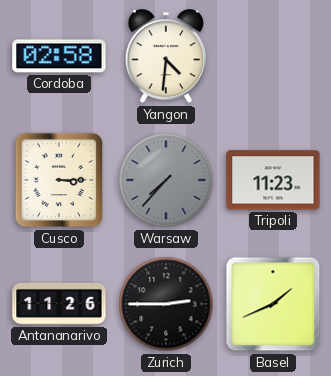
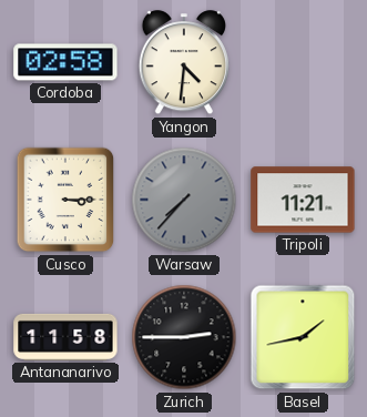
Tripoli: 11:23 -> 11:21
Antananarivo: 11:26 -> 11:58
Basel: 1:41 -> 1:43
